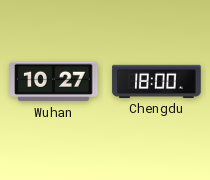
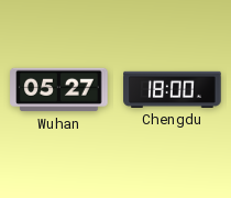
Wuhan: 10:27 -> 05:27
